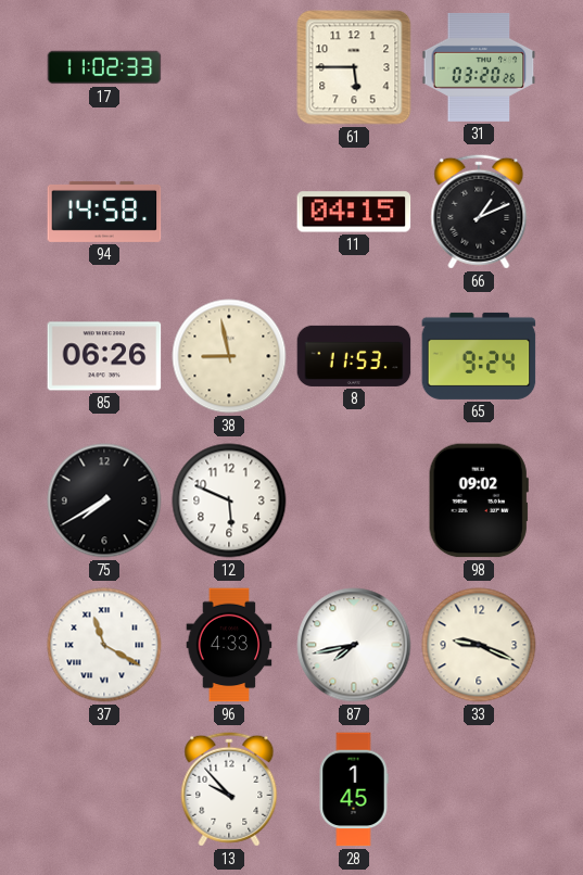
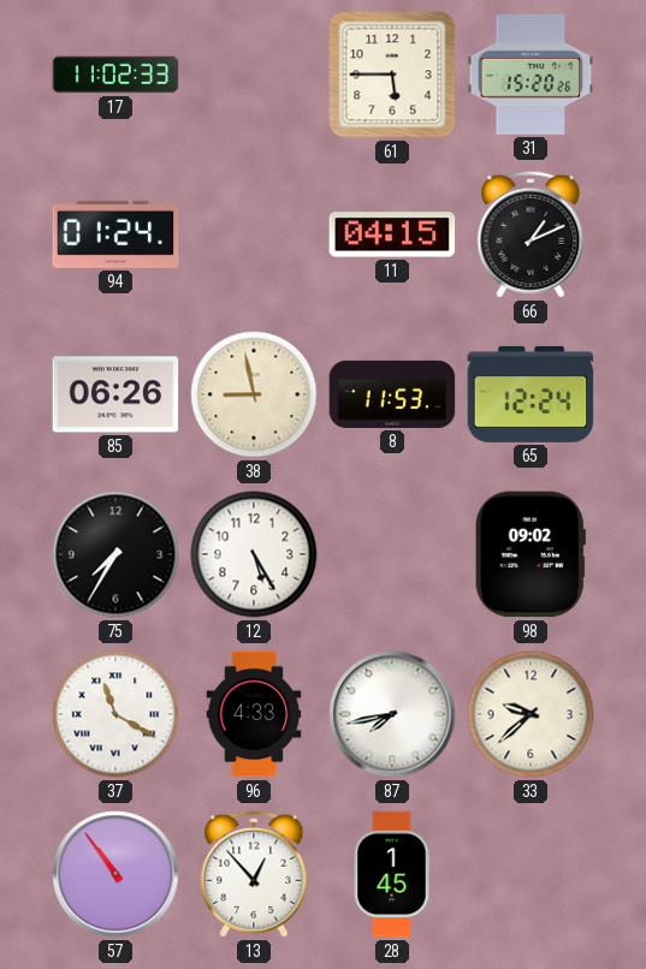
31: 03:20 -> 15:20
94: 14:58 -> 01:24
65: 9:24 -> 12:24
75: 7:40 -> 7:35
12: 5:49 -> 5:25
33: 9:19 -> 9:38
57: none -> 10:54
13: 9:53 -> 12:53
